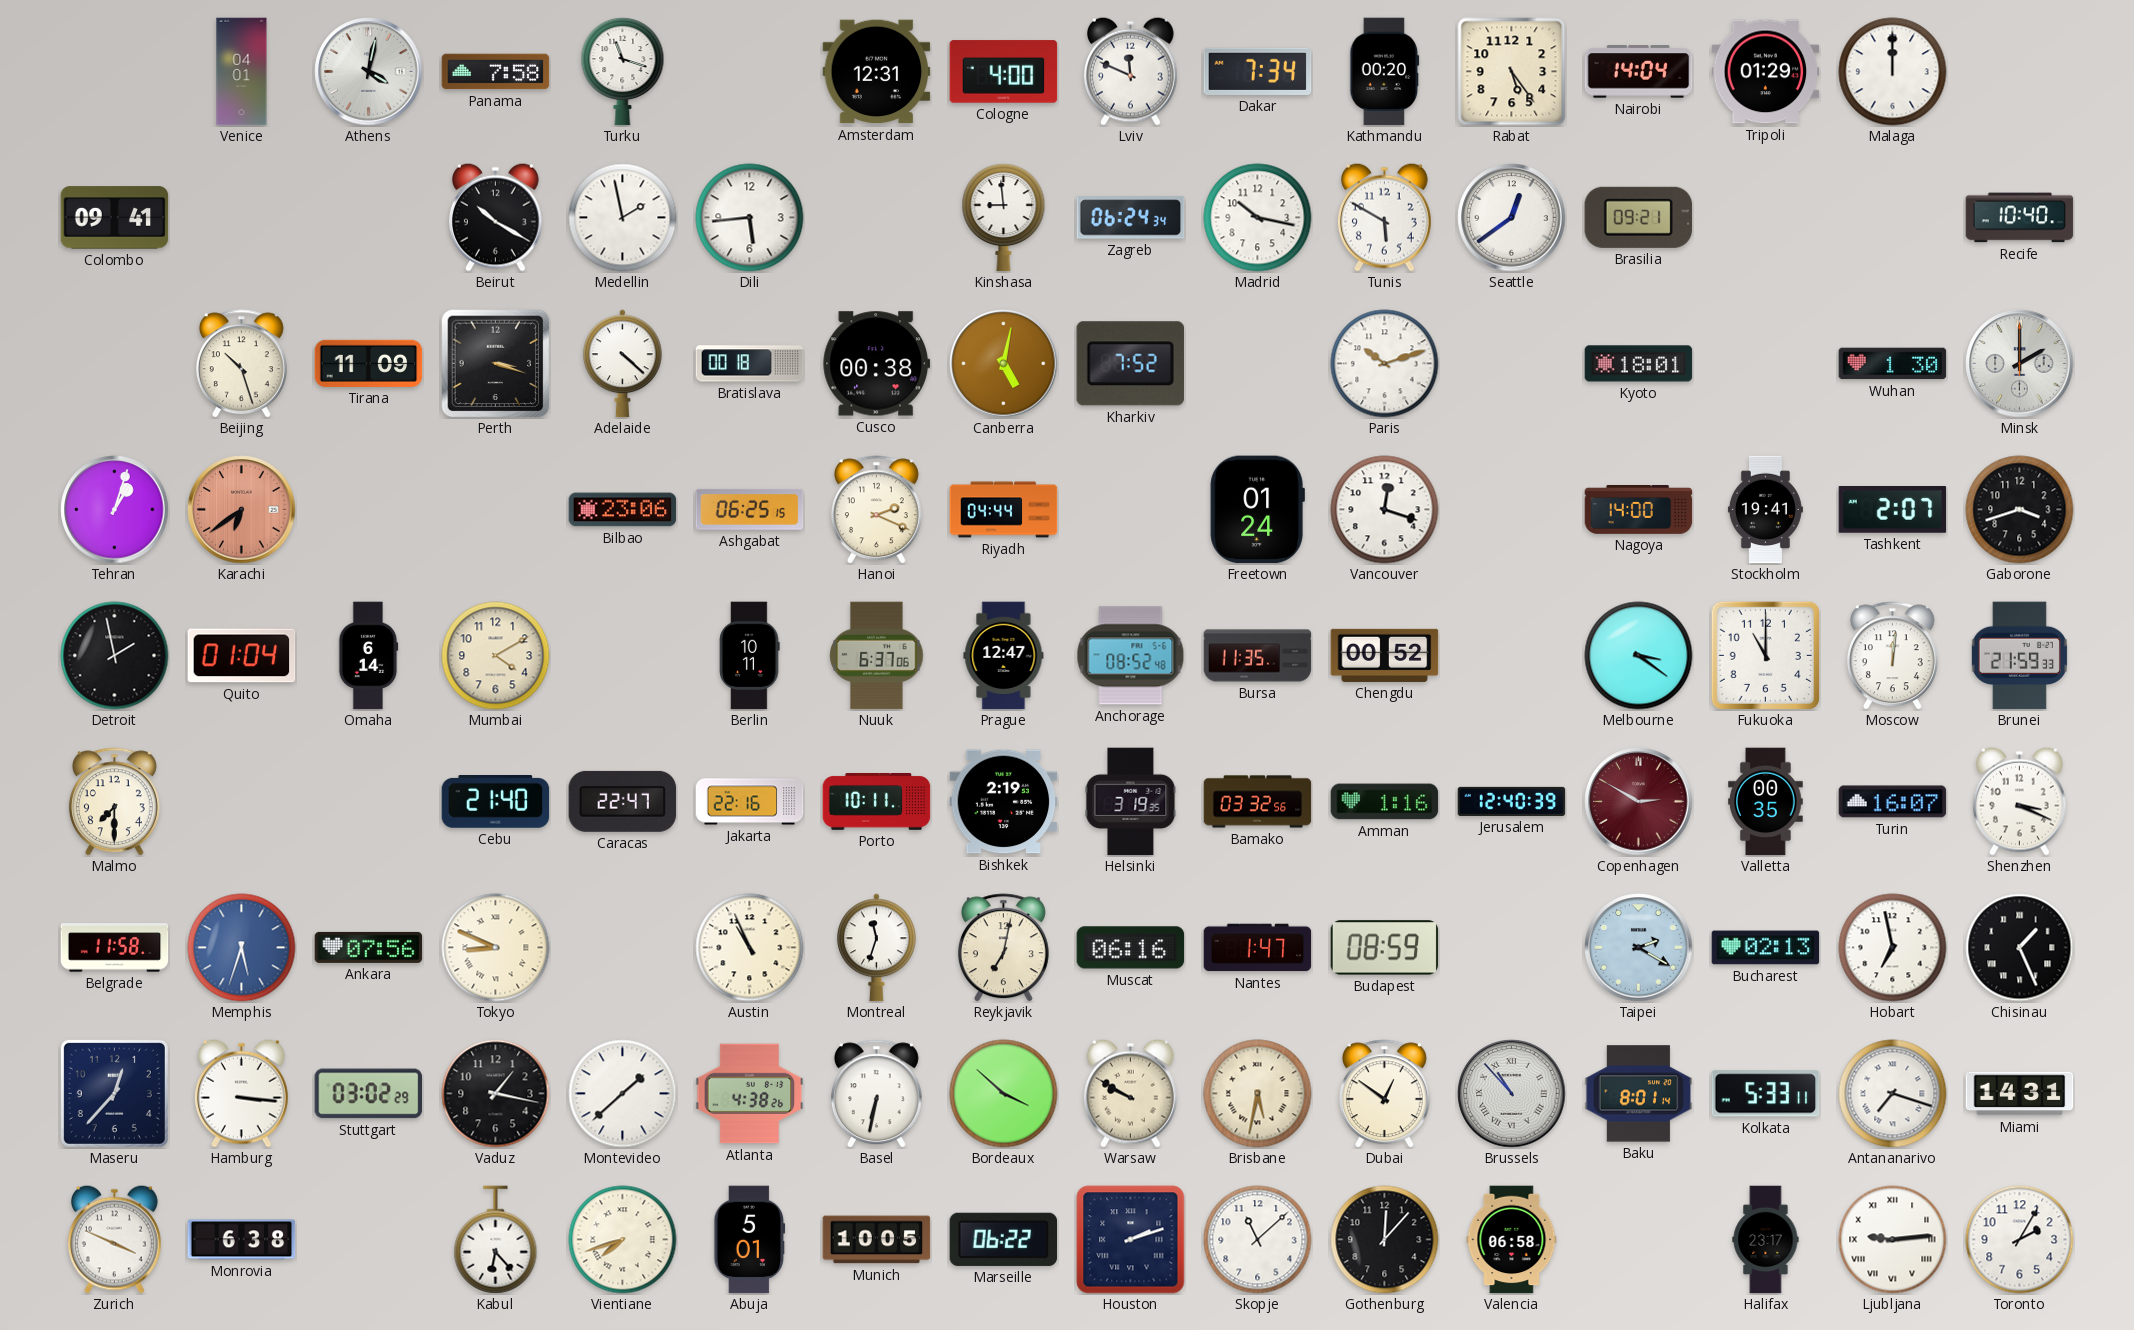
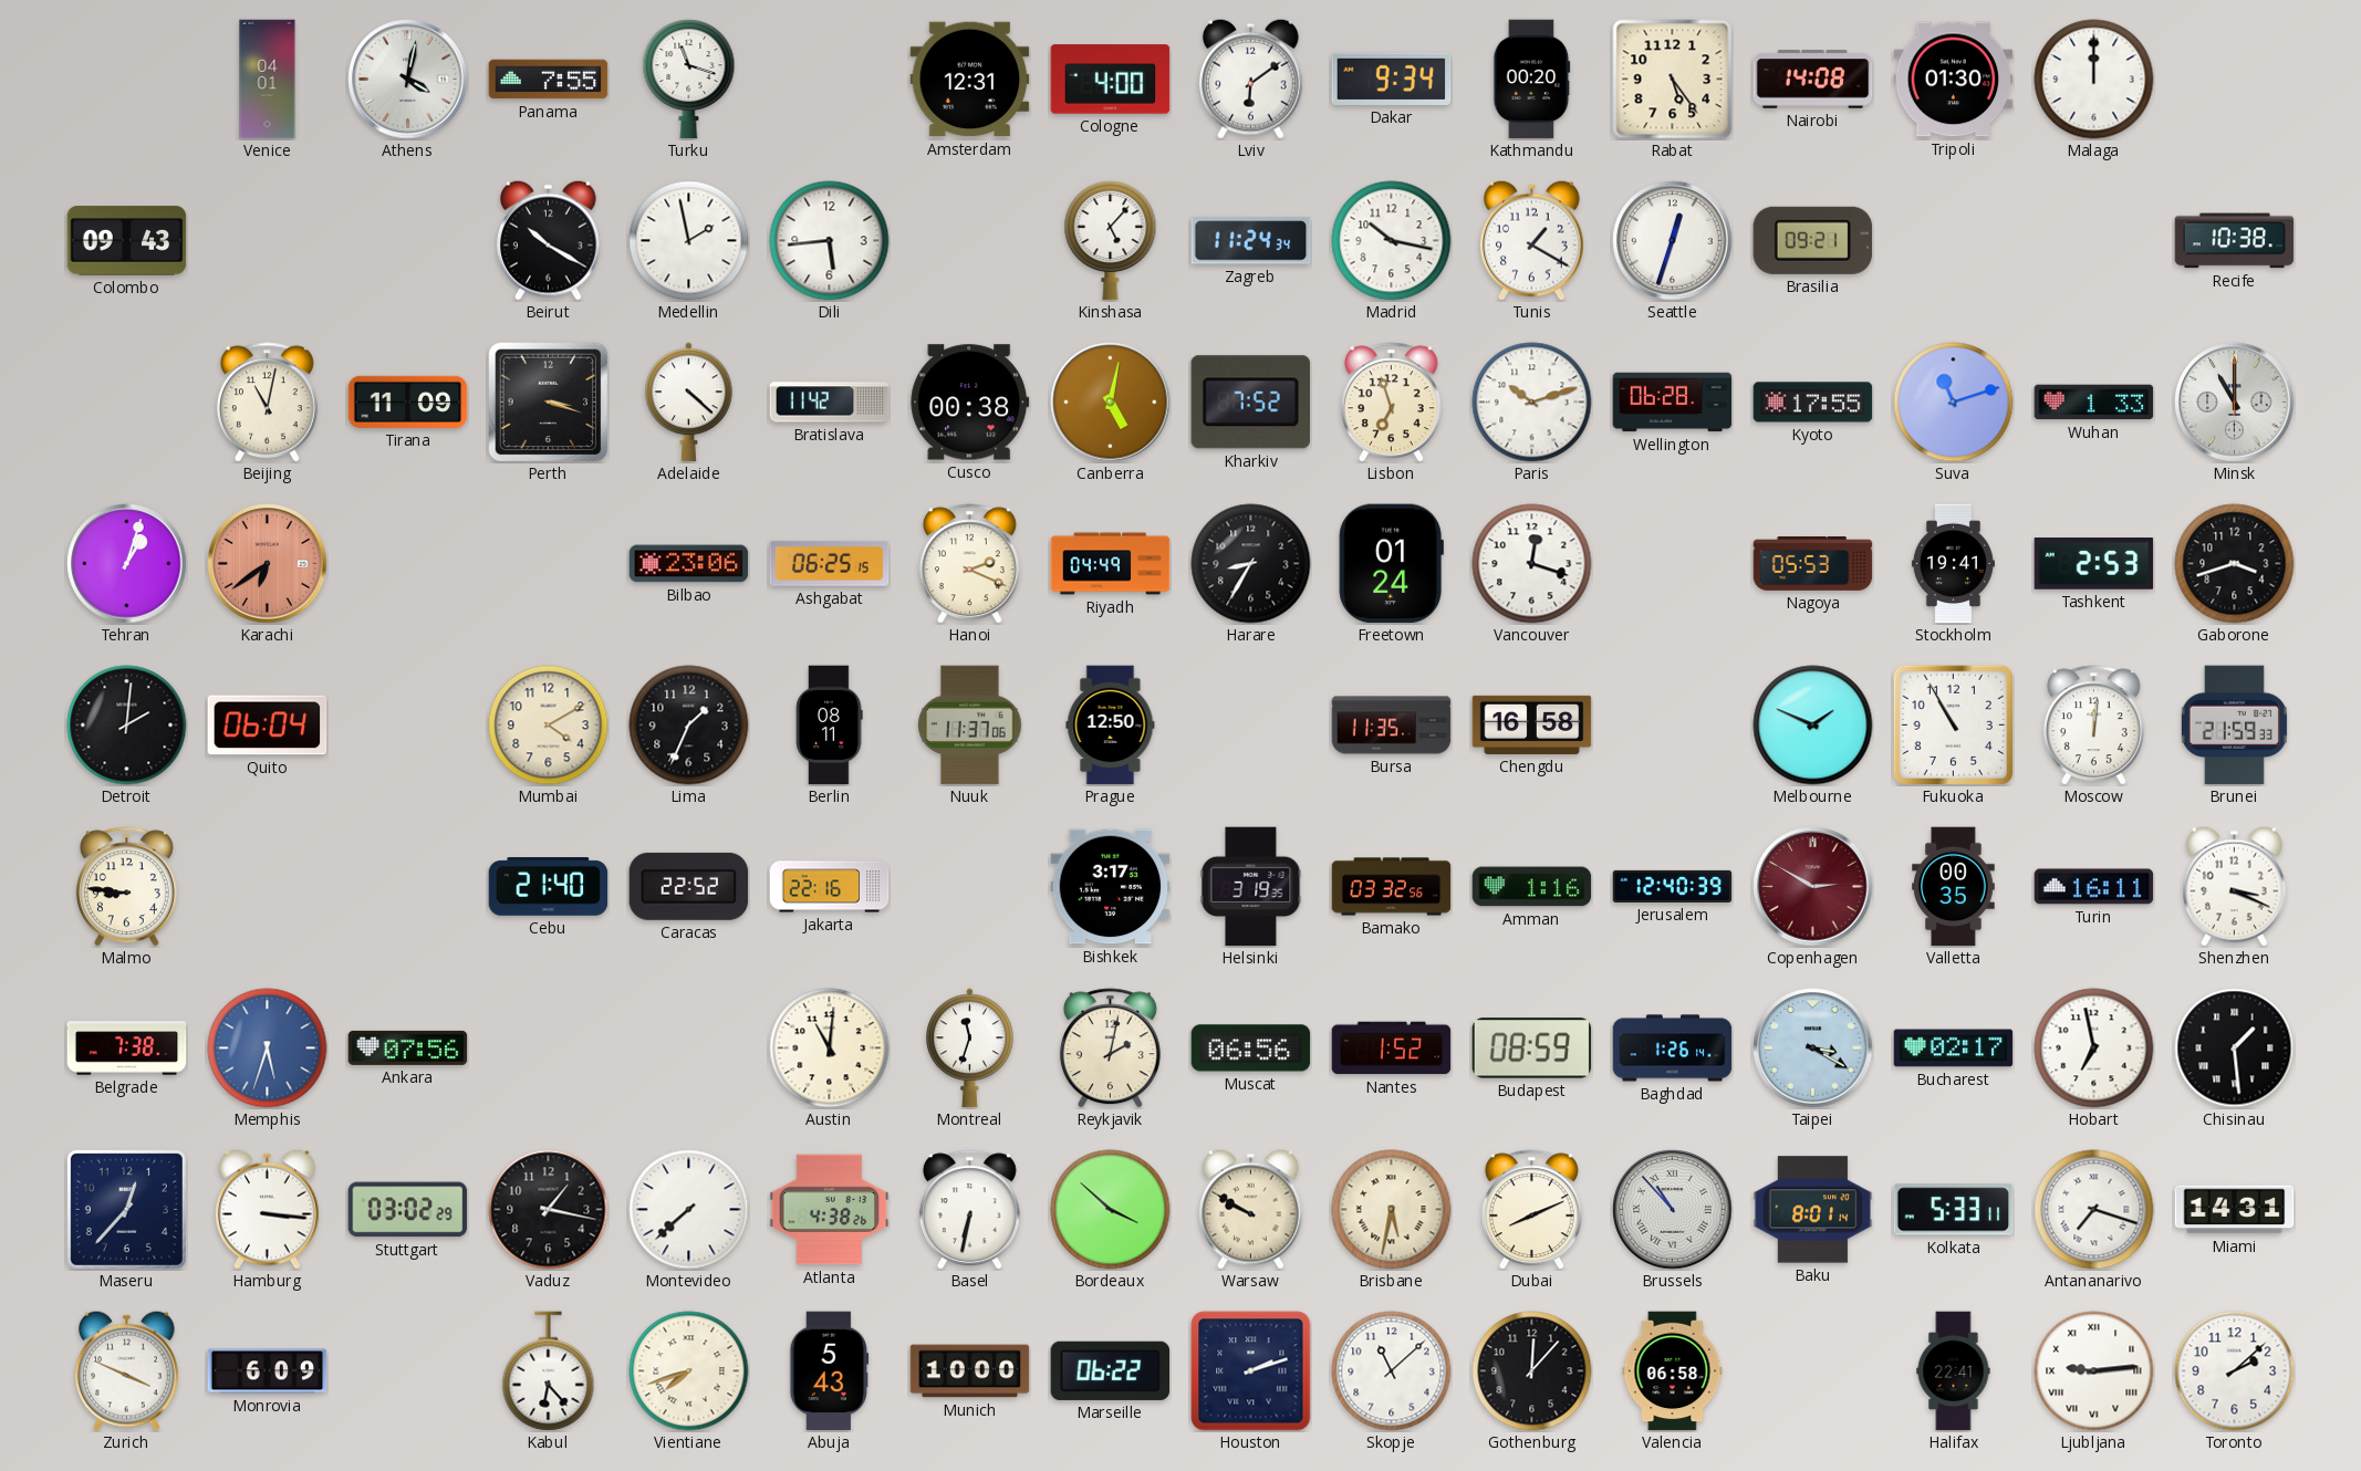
Panama: 7:58 -> 7:55
Lviv: 11:49 -> 6:09
Dakar: 7:34 -> 9:34
Nairobi: 14:04 -> 14:08
Tripoli: 01:29 -> 01:30
Colombo: 09:41 -> 09:43
Kinshasa: 8:59 -> 5:07
Zagreb: 06:24 -> 11:24
Tunis: 5:50 -> 1:20
Seattle: 12:39 -> 12:33
Recife: 10:40 -> 10:38
Beijing: 10:27 -> 11:02
Bratislava: 00:18 -> 11:42
Lisbon: none -> 6:57
Wellington: none -> 06:28
Kyoto: 18:01 -> 17:55
Suva: none -> 11:12
Wuhan: 1:30 -> 1:33
Minsk: 2:00 -> 11:00
Riyadh: 04:44 -> 04:49
Harare: none -> 8:35
Nagoya: 14:00 -> 05:53
Tashkent: 2:07 -> 2:53
Detroit: 1:58 -> 2:01
Quito: 01:04 -> 06:04
Omaha: 6:14 -> none
Lima: none -> 1:34
Berlin: 10:11 -> 08:11
Nuuk: 6:37 -> 11:37
Prague: 12:47 -> 12:50
Anchorage: 08:52 -> none
Chengdu: 00:52 -> 16:58
Melbourne: 3:21 -> 1:49
Fukuoka: 11:00 -> 10:55
Malmo: 7:30 -> 8:46
Caracas: 22:47 -> 22:52
Porto: 10:11 -> none
Bishkek: 2:19 -> 3:17
Turin: 16:07 -> 16:11
Belgrade: 11:58 -> 7:38
Tokyo: 8:49 -> none
Austin: 10:56 -> 11:01
Reykjavik: 7:02 -> 2:02
Muscat: 06:16 -> 06:56
Nantes: 1:47 -> 1:52
Baghdad: none -> 1:26
Taipei: 2:20 -> 3:20
Bucharest: 02:13 -> 02:17
Chisinau: 1:26 -> 1:29
Montevideo: 1:38 -> 7:38
Dubai: 12:51 -> 8:11
Monrovia: 6:38 -> 6:09
Abuja: 5:01 -> 5:43
Munich: 10:05 -> 10:00
Halifax: 23:17 -> 22:41
Toronto: 2:05 -> 2:08
